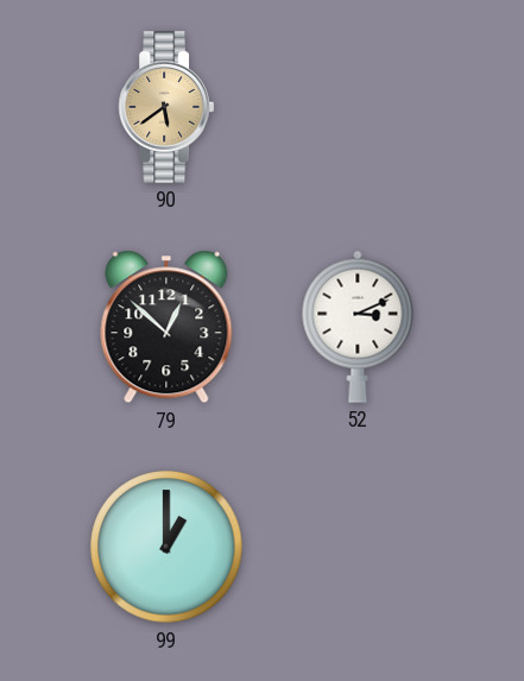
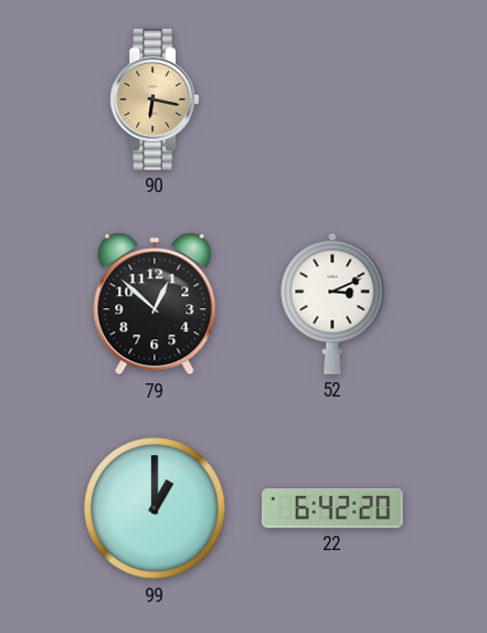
90: 5:39 -> 6:17
22: none -> 6:42
